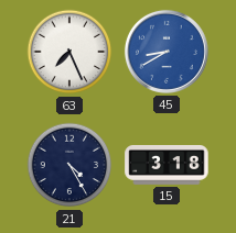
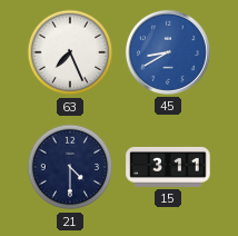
21: 4:25 -> 4:30
15: 3:18 -> 3:11
